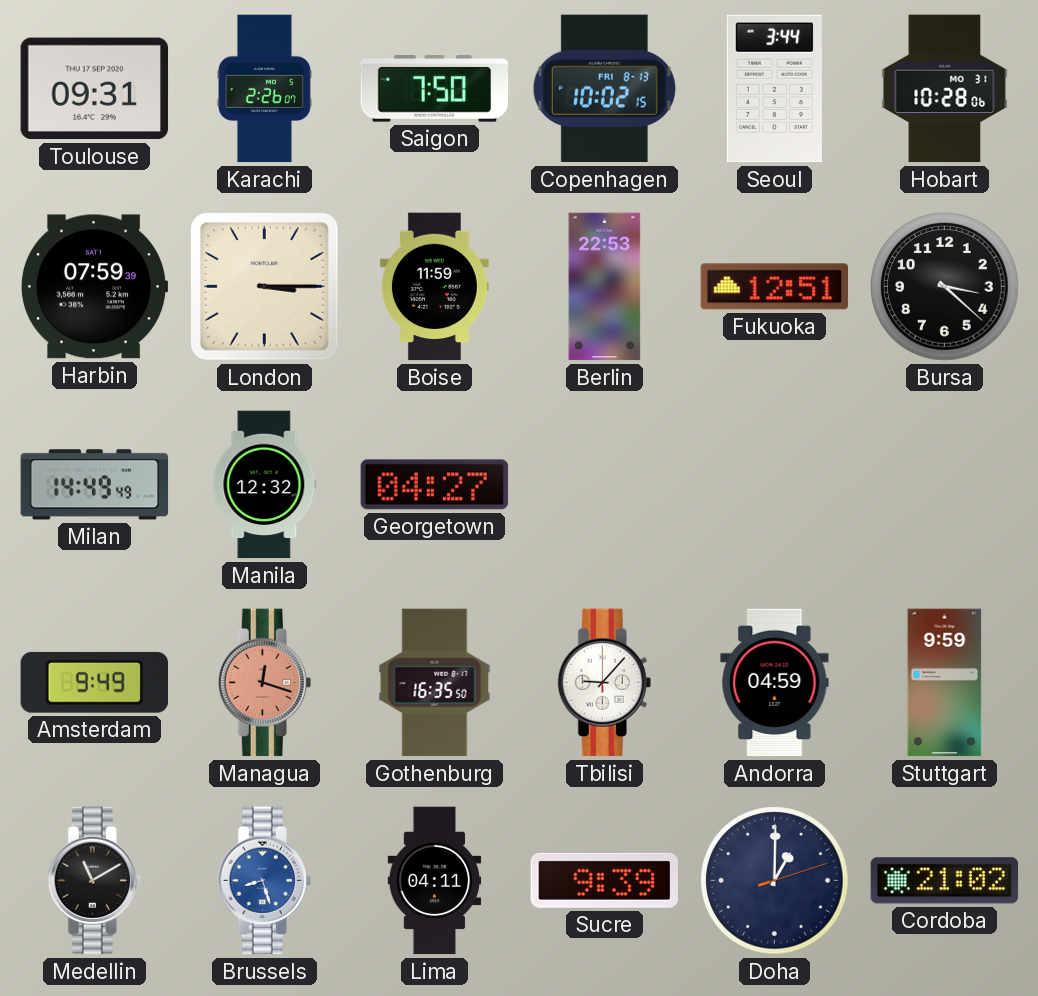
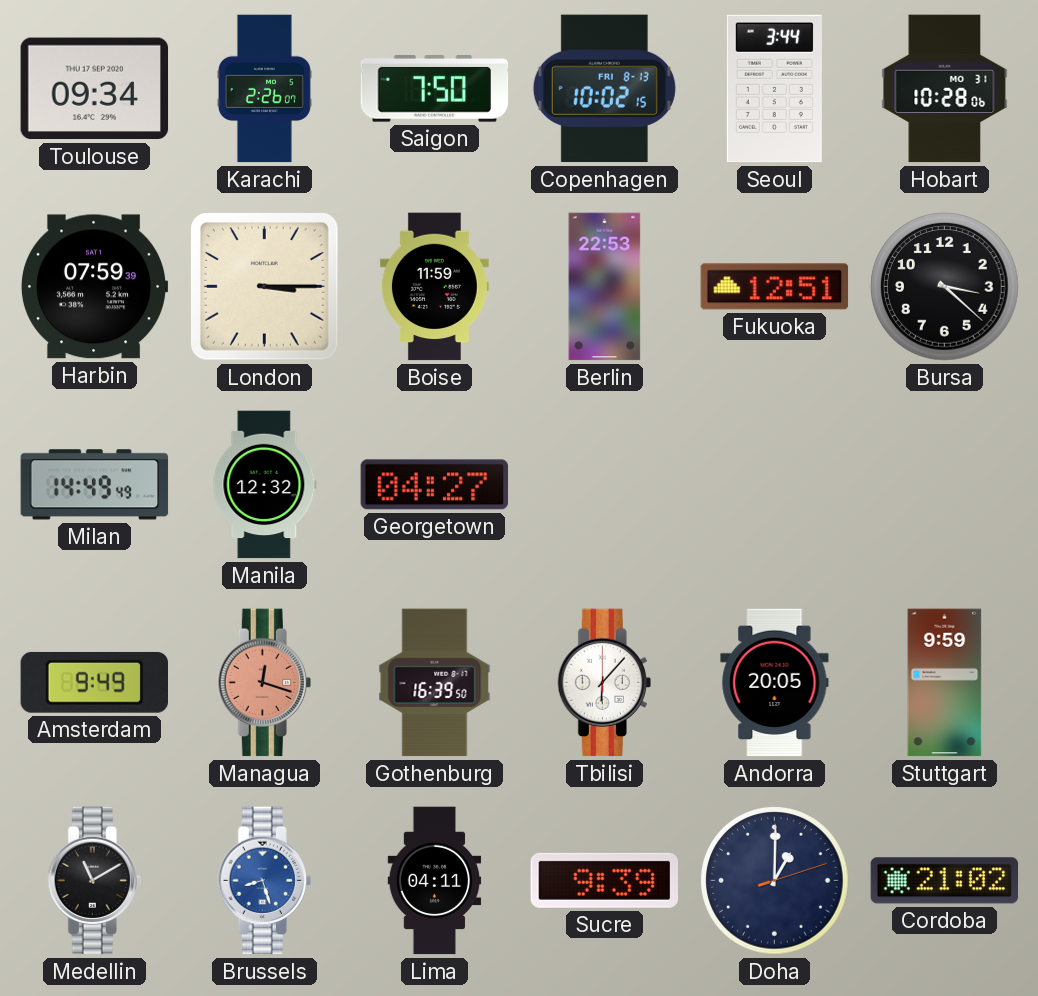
Toulouse: 09:31 -> 09:34
Gothenburg: 16:35 -> 16:39
Tbilisi: 9:07 -> 6:07
Andorra: 04:59 -> 20:05
